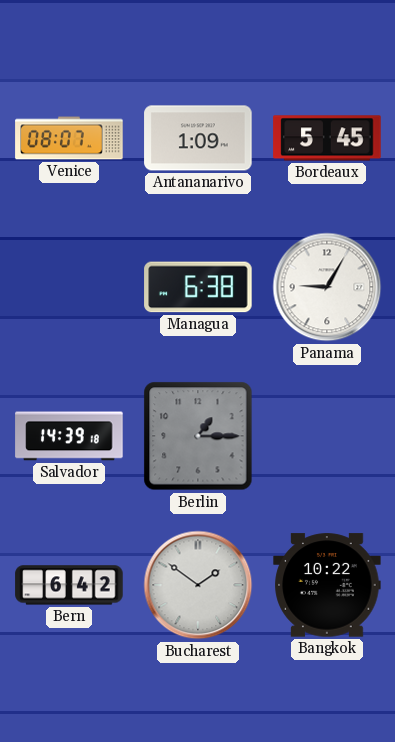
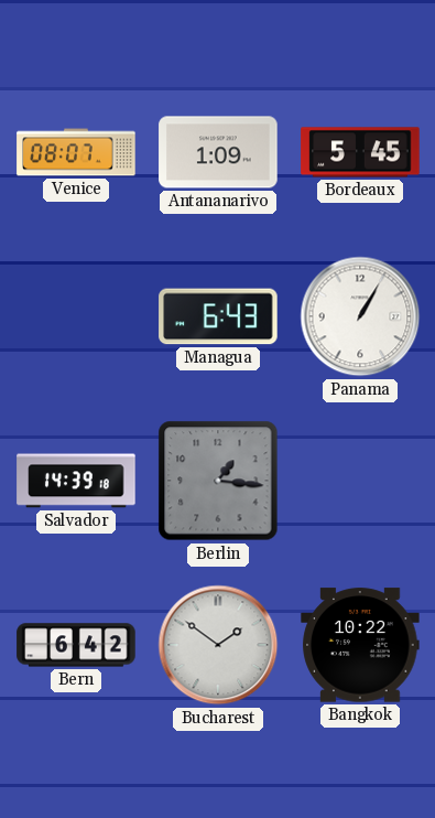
Managua: 6:38 -> 6:43
Panama: 9:05 -> 1:05
Berlin: 1:15 -> 1:16
